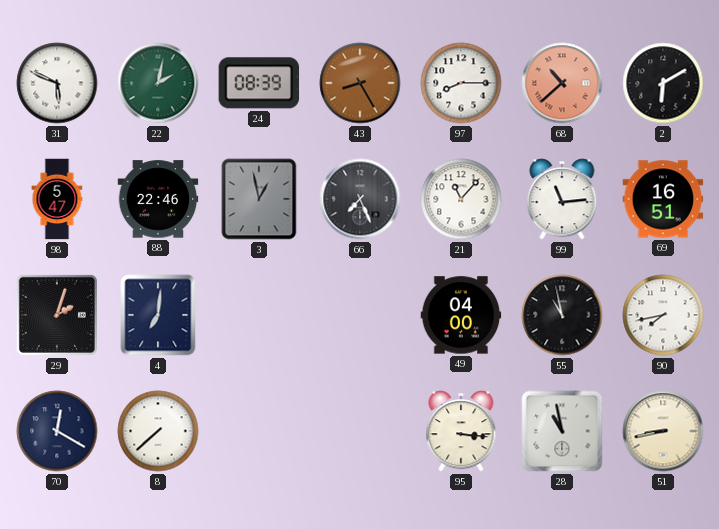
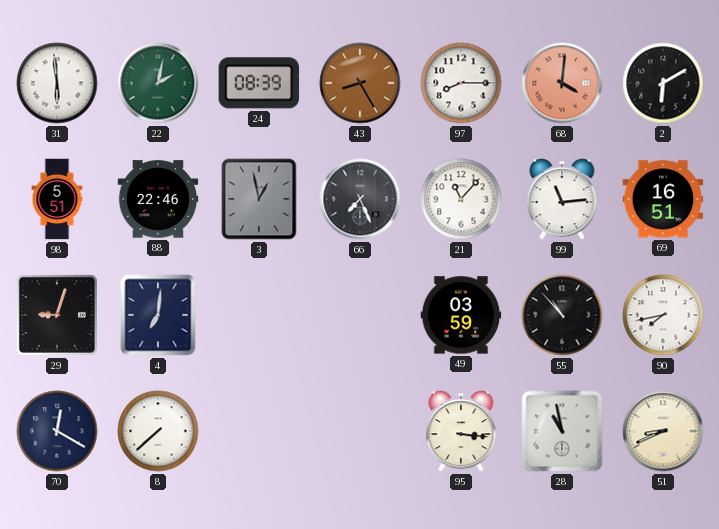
31: 5:49 -> 5:59
68: 10:38 -> 4:01
98: 5:47 -> 5:51
29: 2:03 -> 9:03
49: 04:00 -> 03:59
55: 10:58 -> 10:53
51: 8:43 -> 8:41
